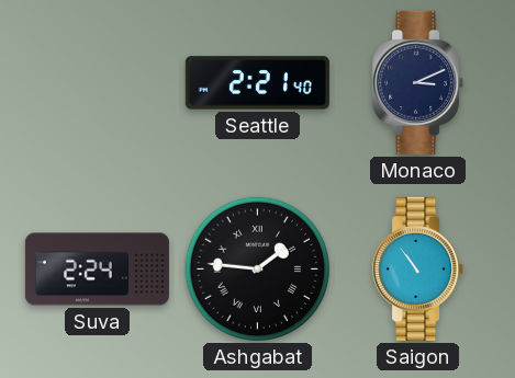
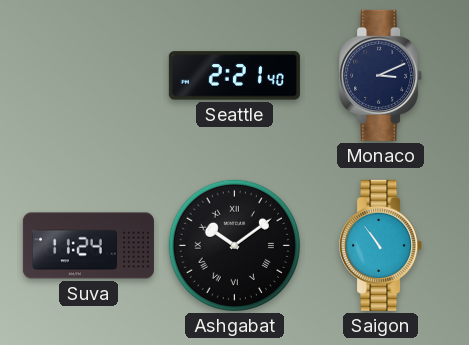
Suva: 2:24 -> 11:24
Ashgabat: 1:46 -> 10:09
